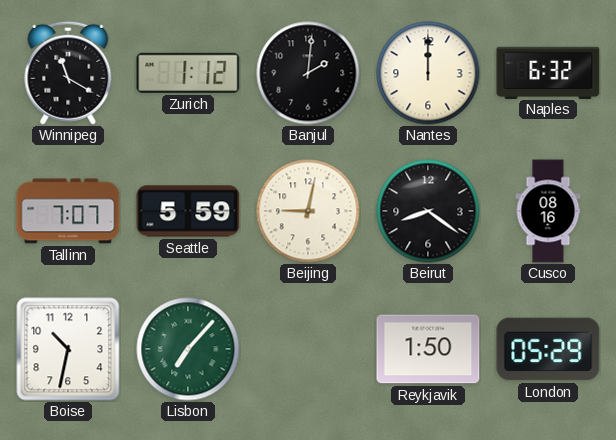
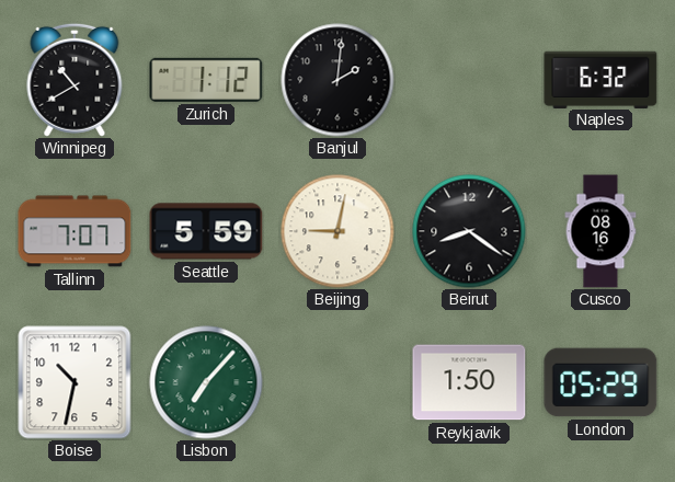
Winnipeg: 11:20 -> 10:40
Nantes: 12:00 -> none
